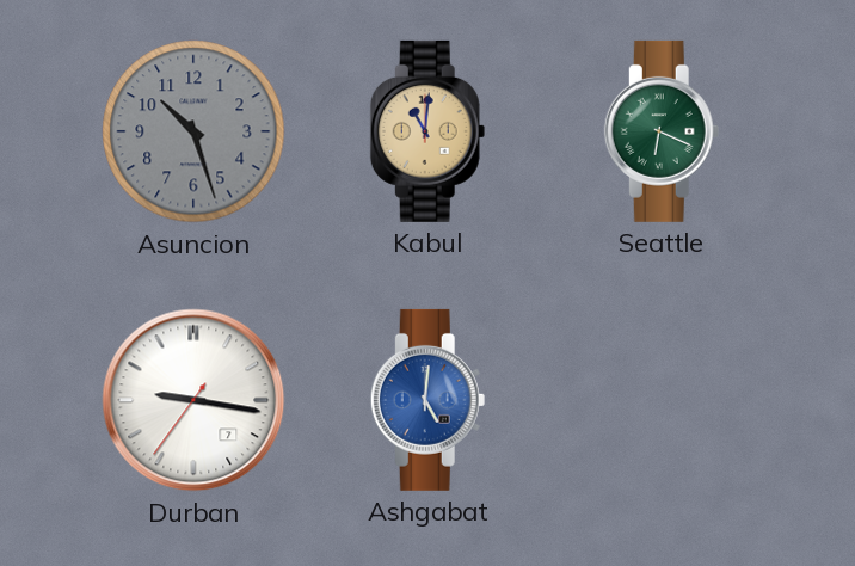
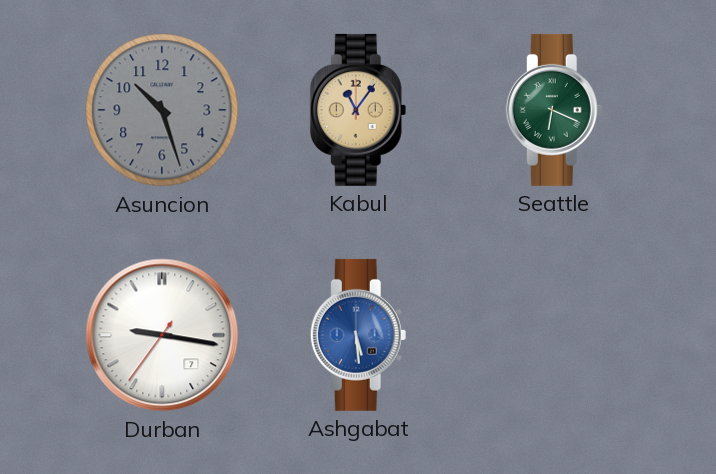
Kabul: 11:01 -> 11:06
Ashgabat: 5:01 -> 5:29
